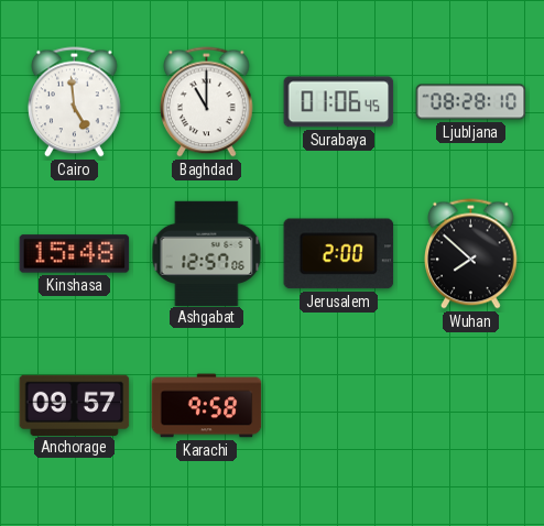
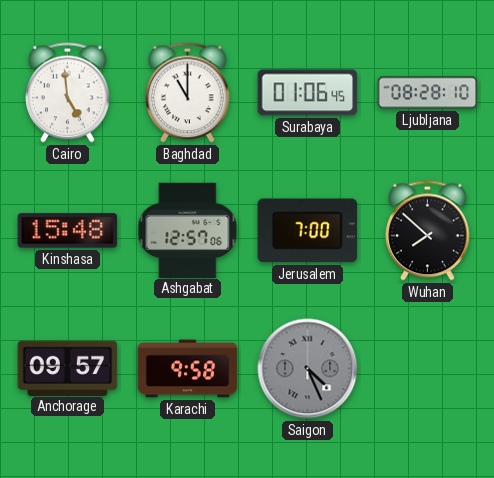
Jerusalem: 2:00 -> 7:00
Saigon: none -> 4:26
